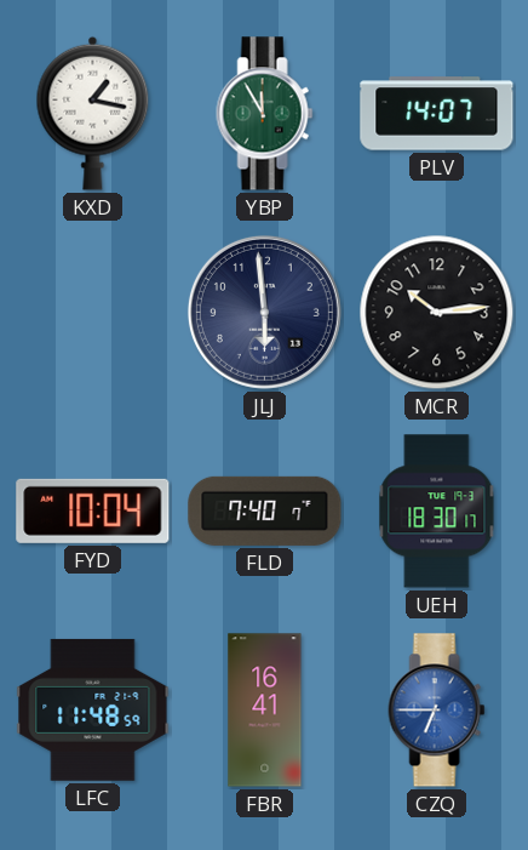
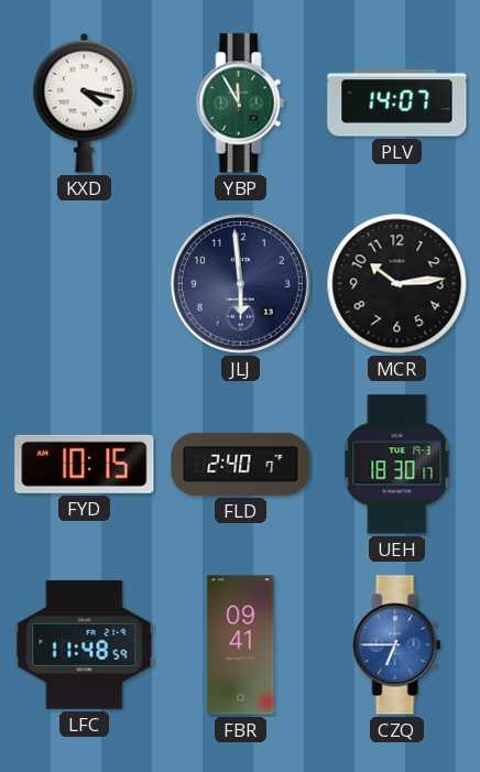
KXD: 1:17 -> 4:17
FYD: 10:04 -> 10:15
FLD: 7:40 -> 2:40
FBR: 16:41 -> 09:41
